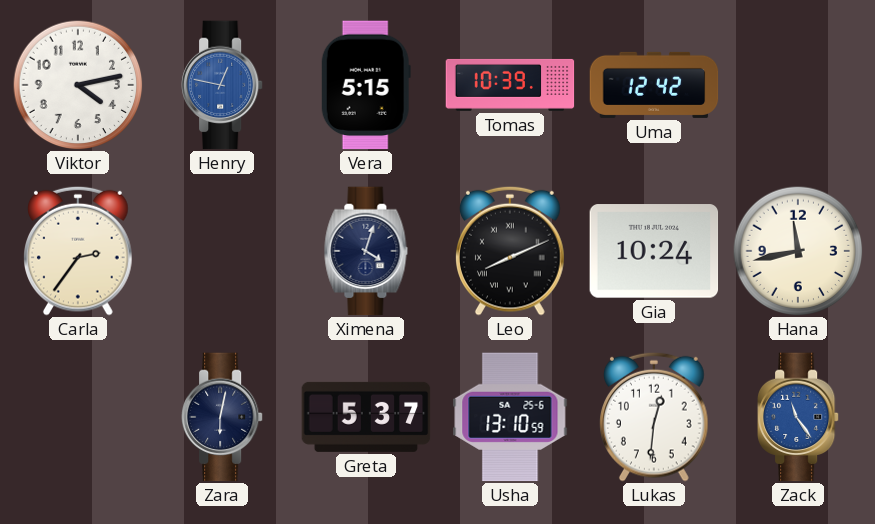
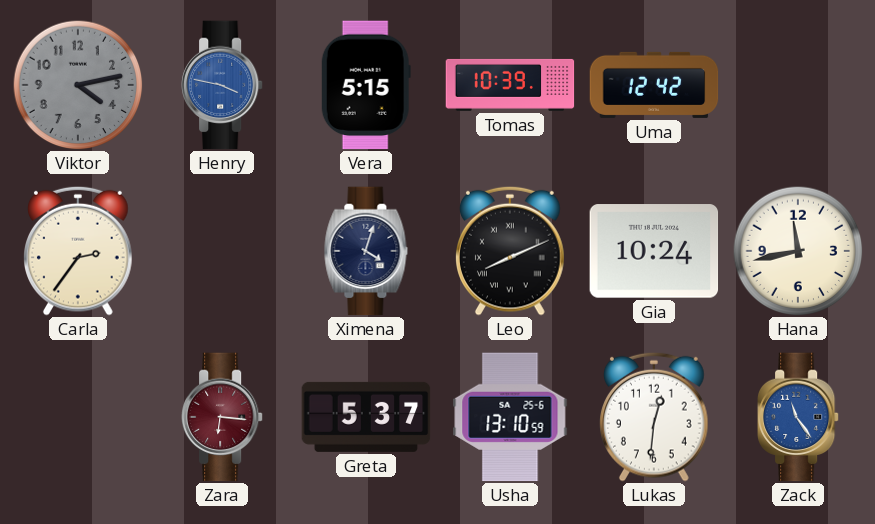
Viktor dial: white -> grey
Henry: 12:47 -> 3:47
Zara: 6:02 -> 6:16
Zara dial: navy -> burgundy
